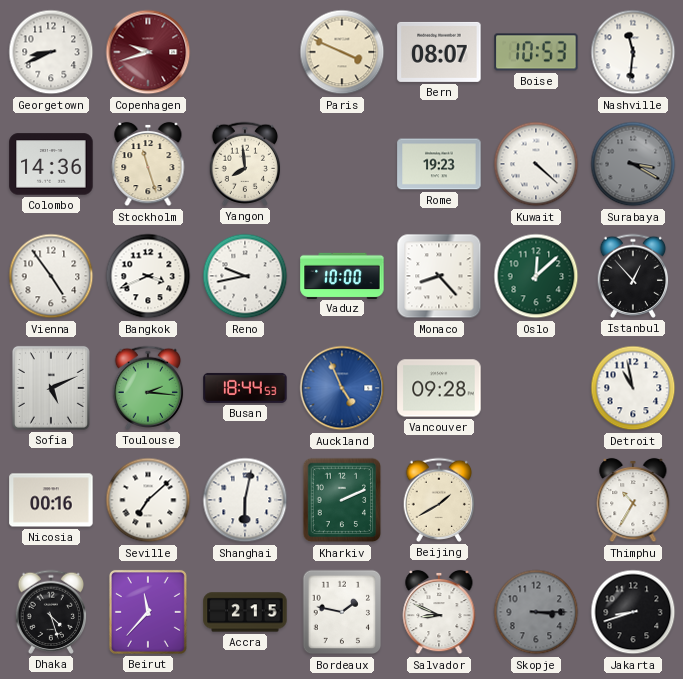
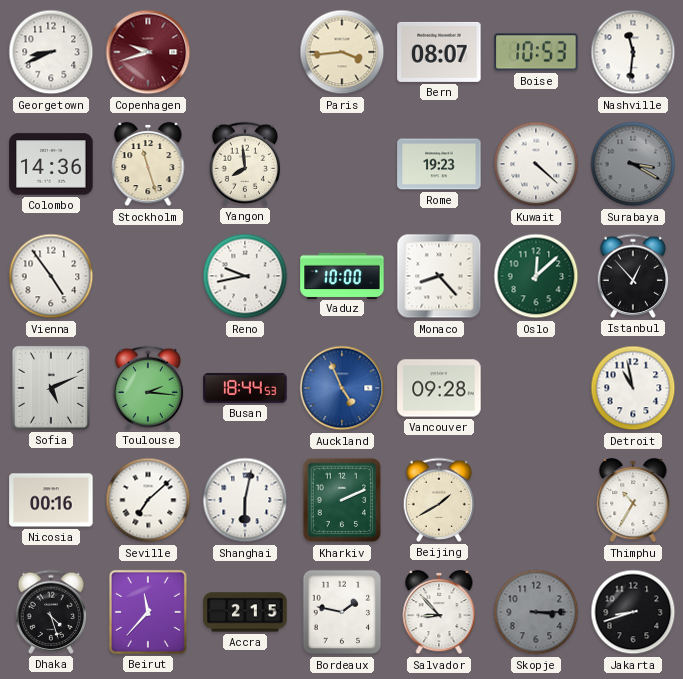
Paris: 3:49 -> 3:44
Bangkok: 3:41 -> none
Salvador: 8:49 -> 8:53
